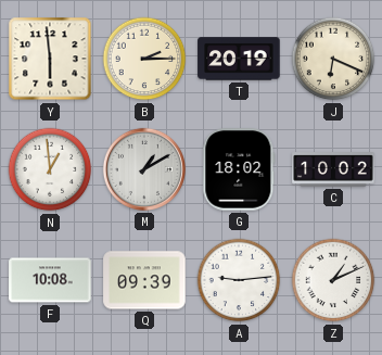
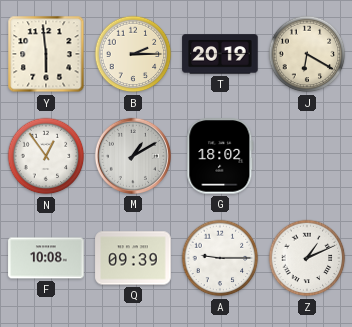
J: 6:19 -> 6:20
N: 12:59 -> 12:54
C: 10:02 -> none
A: 9:14 -> 9:15
